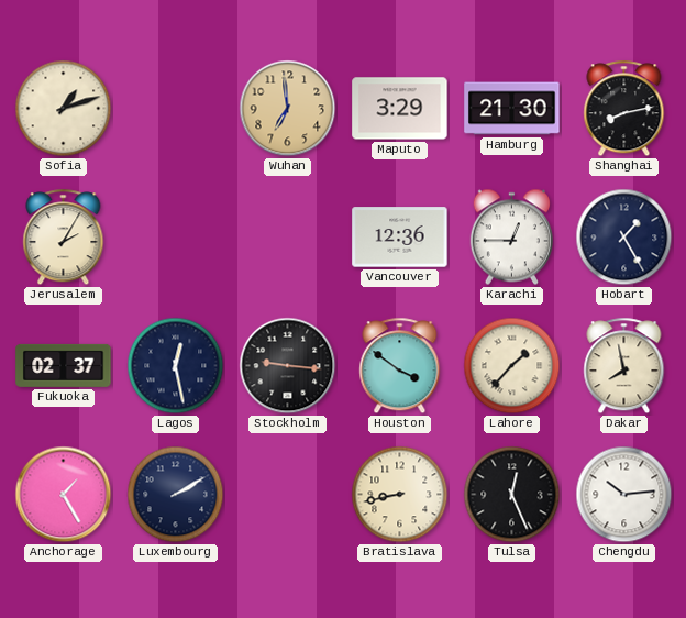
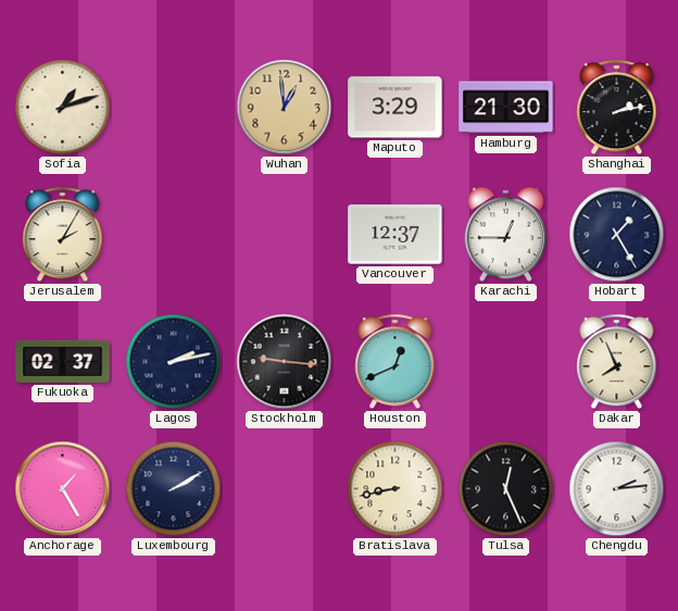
Wuhan: 6:59 -> 12:59
Shanghai: 8:13 -> 2:13
Vancouver: 12:36 -> 12:37
Lagos: 12:28 -> 2:13
Houston: 3:51 -> 12:41
Lahore: 1:37 -> none
Dakar: 7:58 -> 7:56
Chengdu: 10:14 -> 2:14
